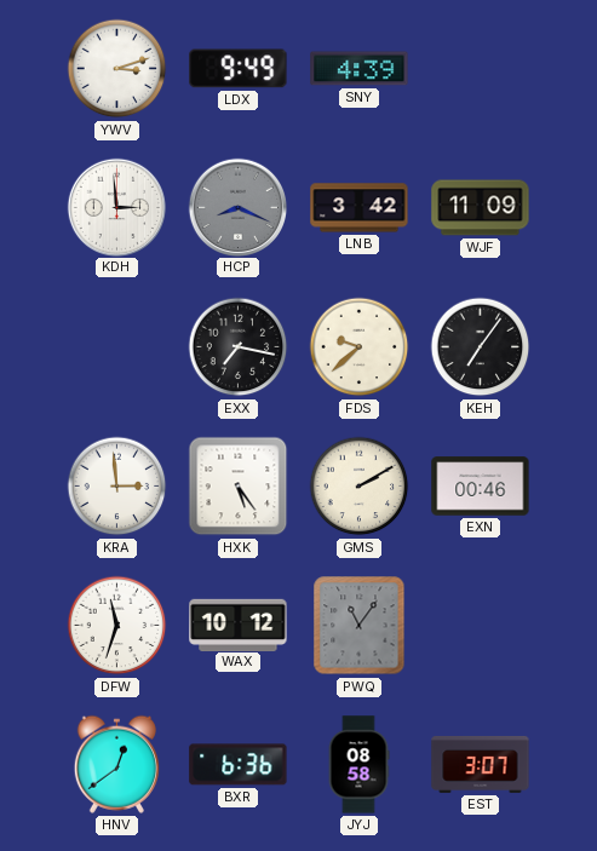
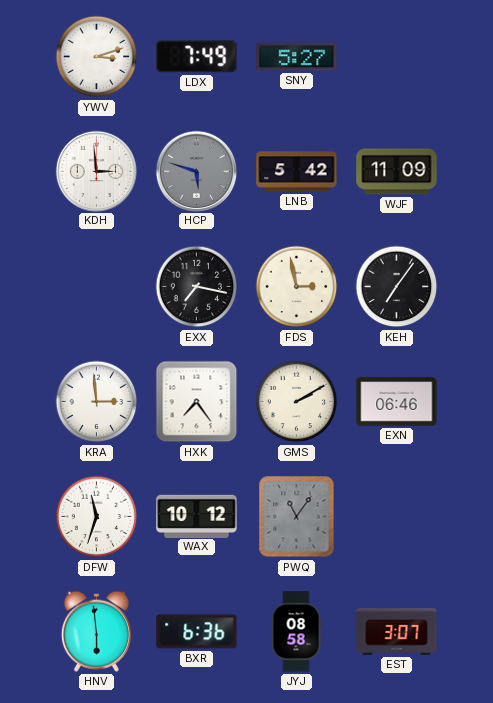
LDX: 9:49 -> 7:49
SNY: 4:39 -> 5:27
HCP: 8:19 -> 5:48
LNB: 3:42 -> 5:42
FDS: 9:38 -> 2:58
HXK: 5:24 -> 7:24
EXN: 00:46 -> 06:46
HNV: 12:39 -> 5:59
